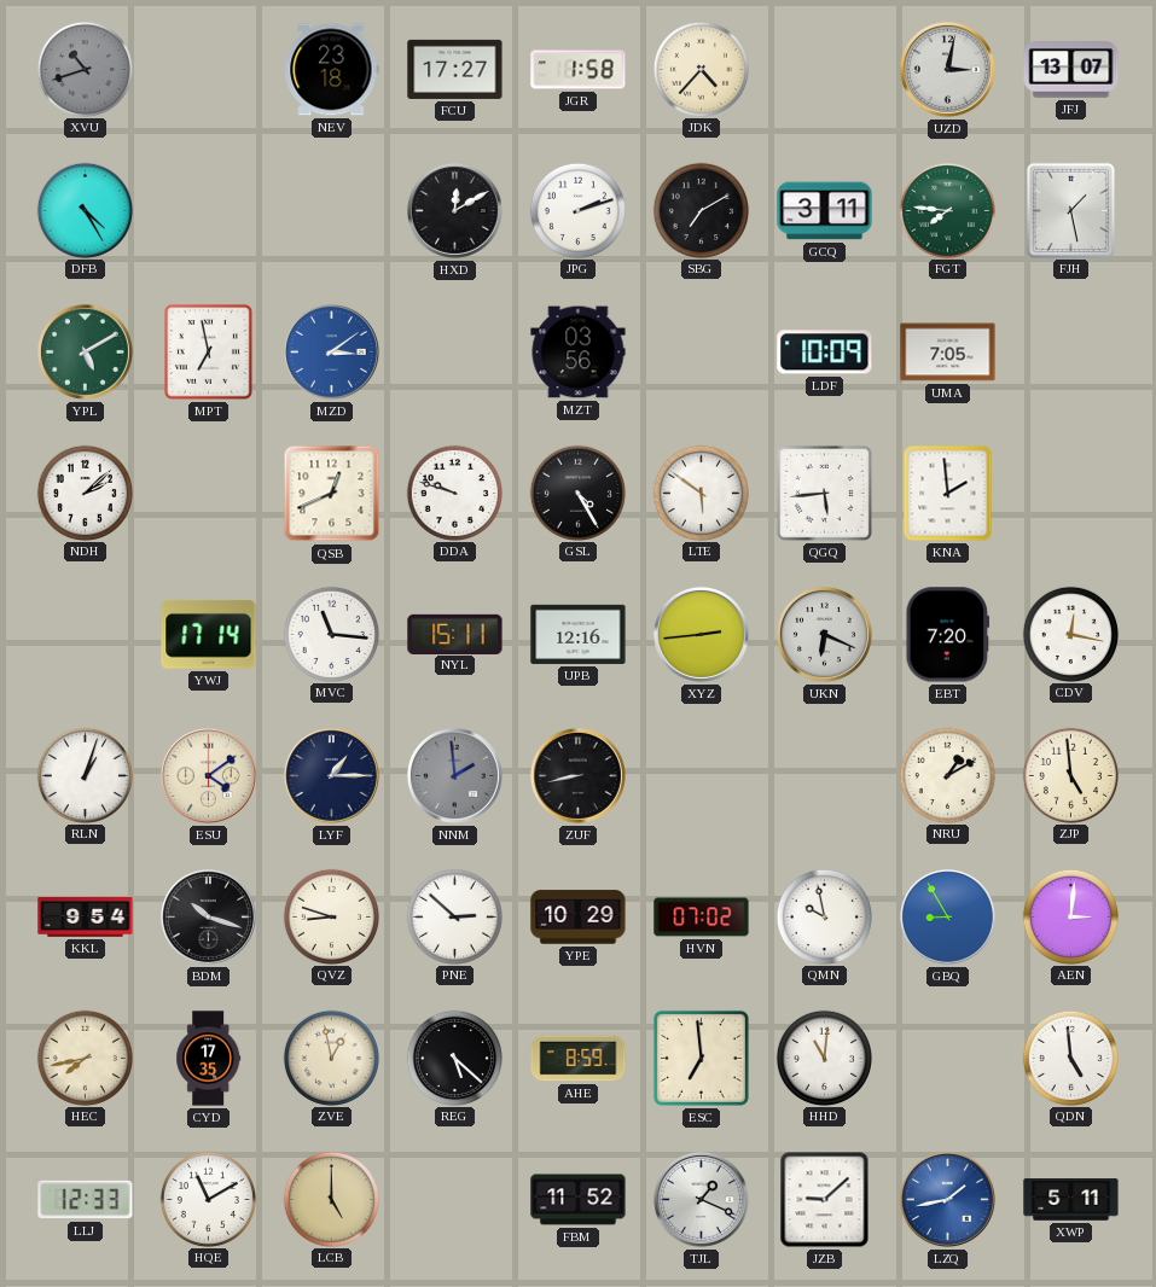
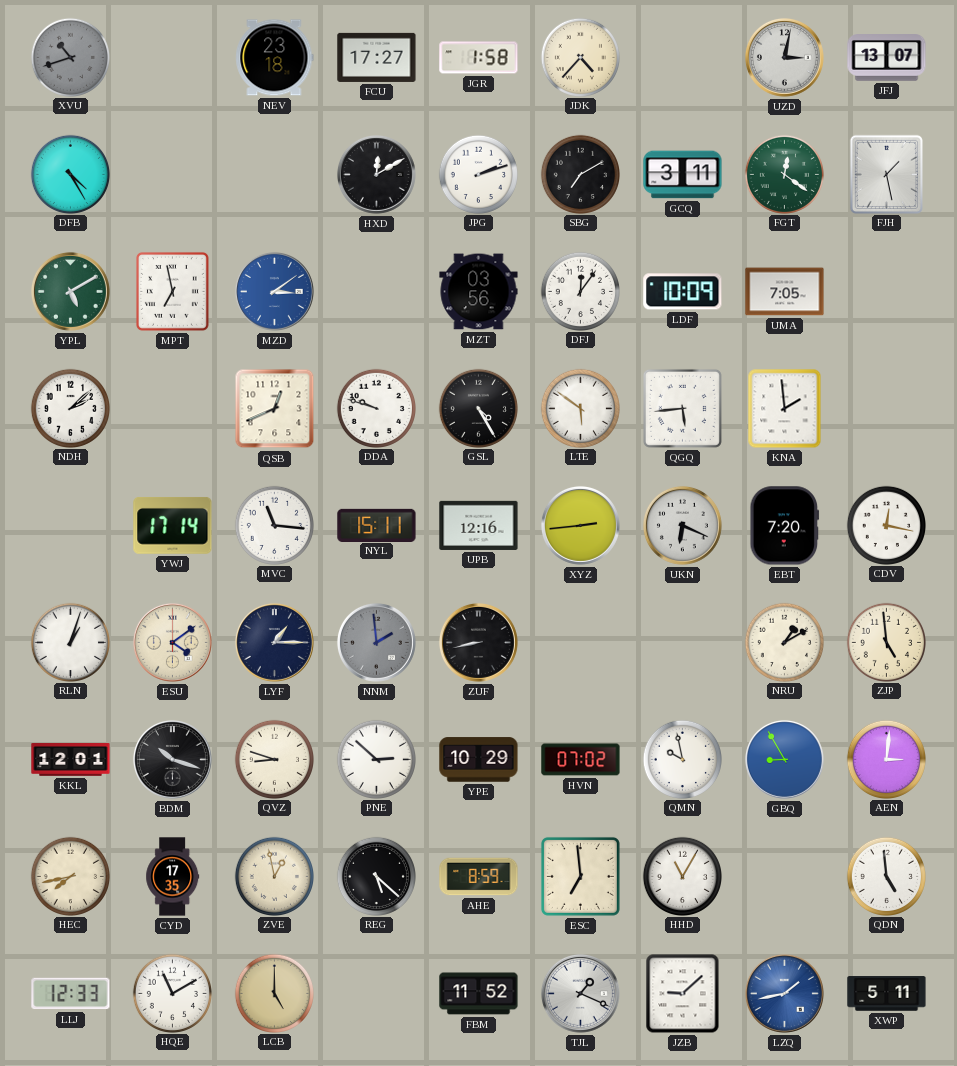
FGT: 7:46 -> 12:21
DFJ: none -> 12:06
KKL: 9:54 -> 12:01
HHD: 11:01 -> 11:05
